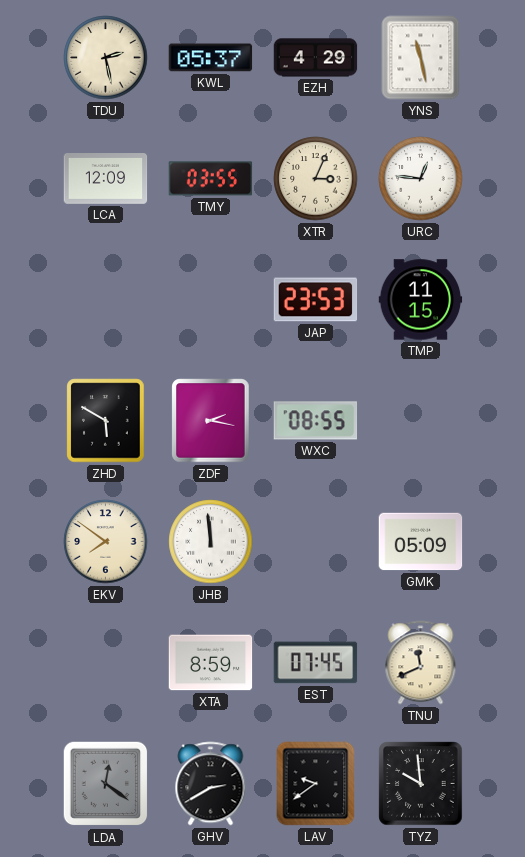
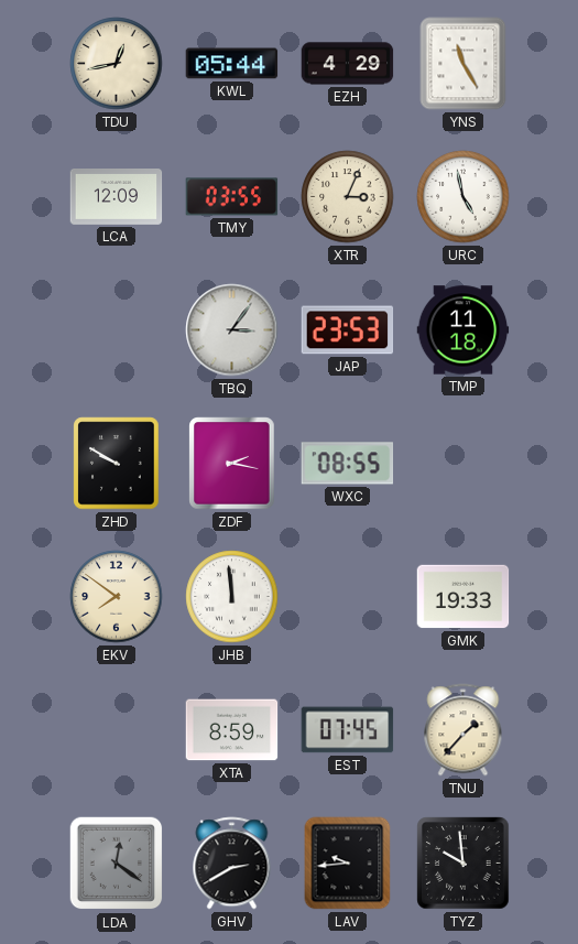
TDU: 2:28 -> 12:43
KWL: 05:37 -> 05:44
YNS: 11:28 -> 11:25
URC: 12:46 -> 4:58
TBQ: none -> 3:06
TMP: 11:15 -> 11:18
ZHD: 5:50 -> 9:50
GMK: 05:09 -> 19:33
TNU: 11:41 -> 1:37
LAV: 9:39 -> 9:44
